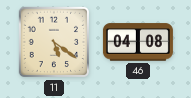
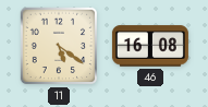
46: 04:08 -> 16:08
